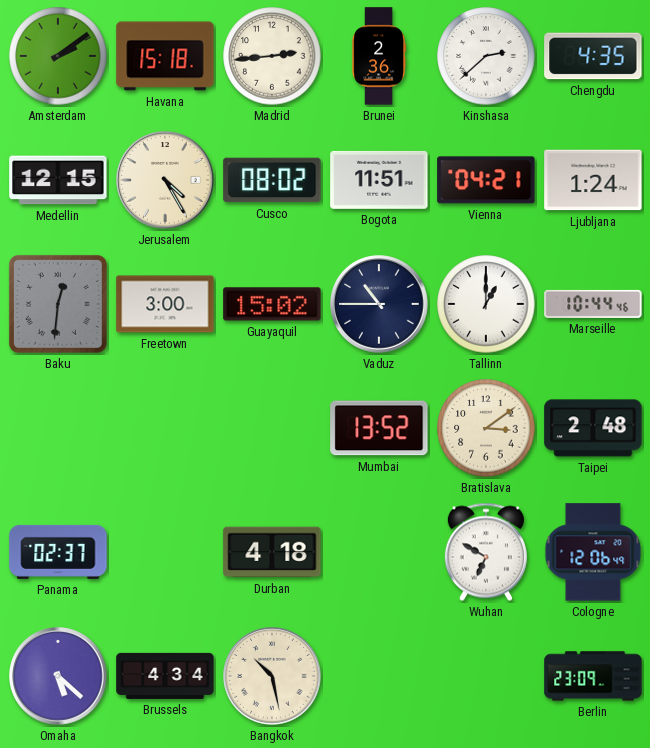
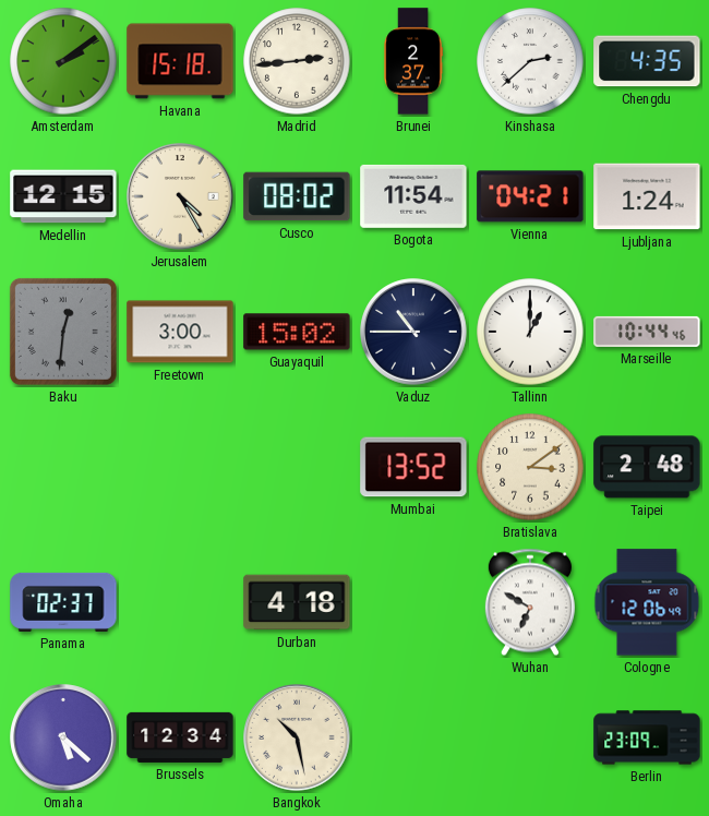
Brunei: 2:36 -> 2:37
Bogota: 11:51 -> 11:54
Brussels: 4:34 -> 12:34
